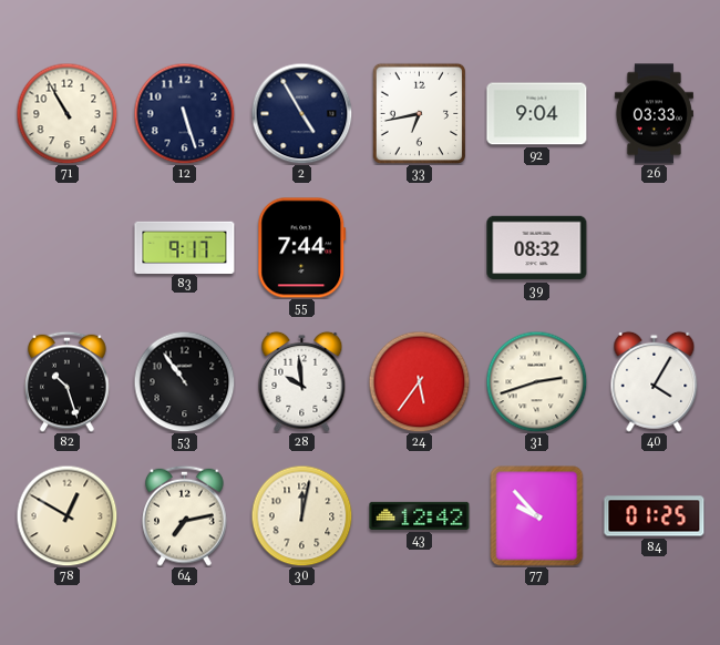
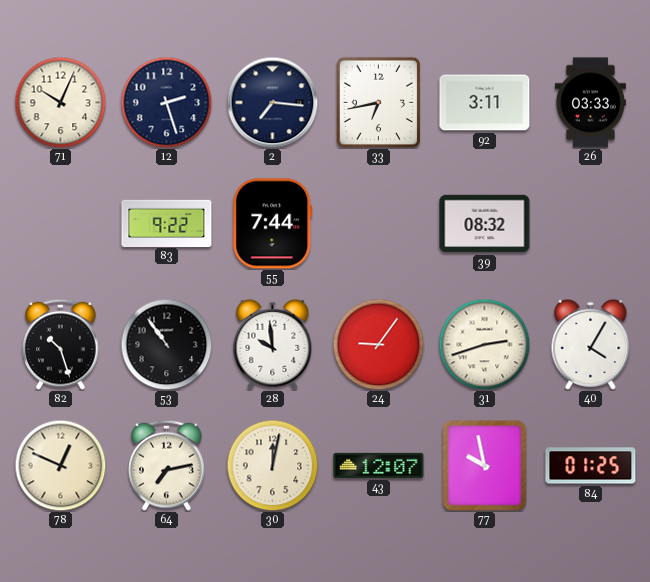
71: 10:55 -> 10:04
12: 5:27 -> 2:27
2: 4:55 -> 7:16
92: 9:04 -> 3:11
83: 9:17 -> 9:22
24: 5:36 -> 9:06
78: 12:50 -> 12:49
43: 12:42 -> 12:07
77: 9:53 -> 9:58
